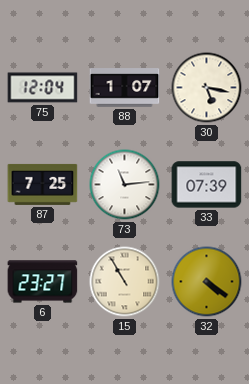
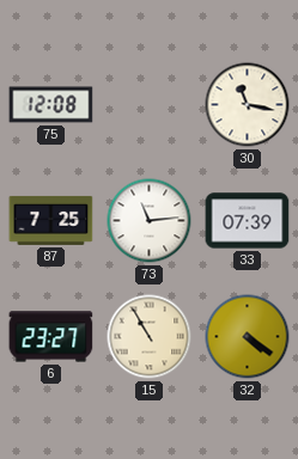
75: 12:04 -> 12:08
88: 1:07 -> none
30: 5:17 -> 11:17
